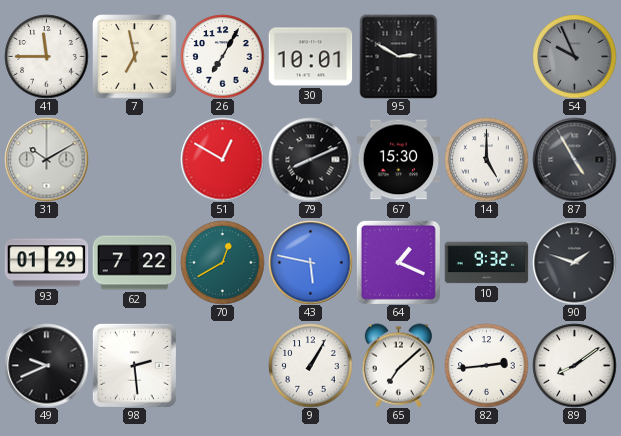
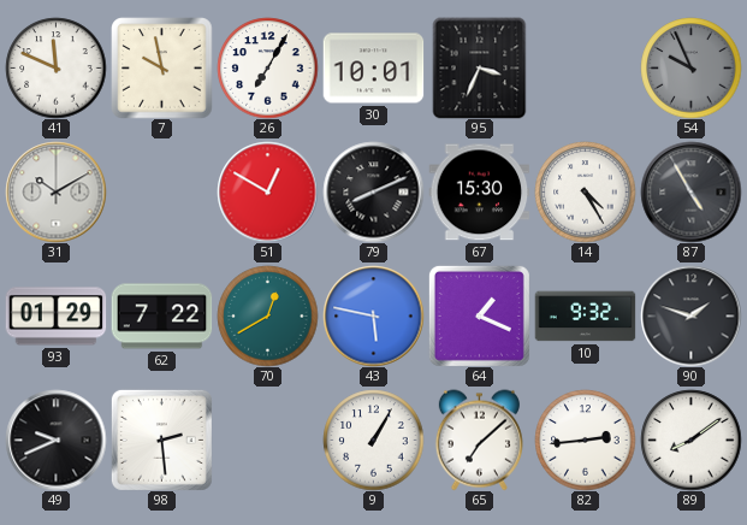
41: 11:45 -> 11:49
7: 6:58 -> 9:58
95: 2:50 -> 3:34
14: 5:00 -> 4:25
